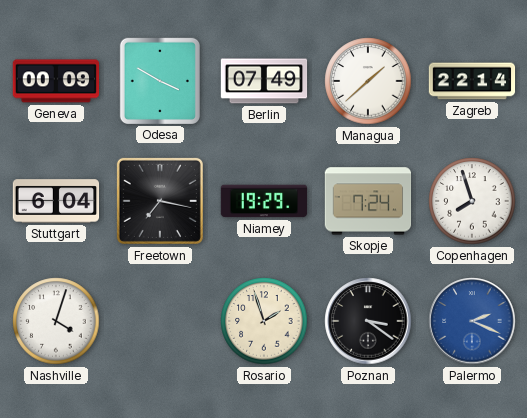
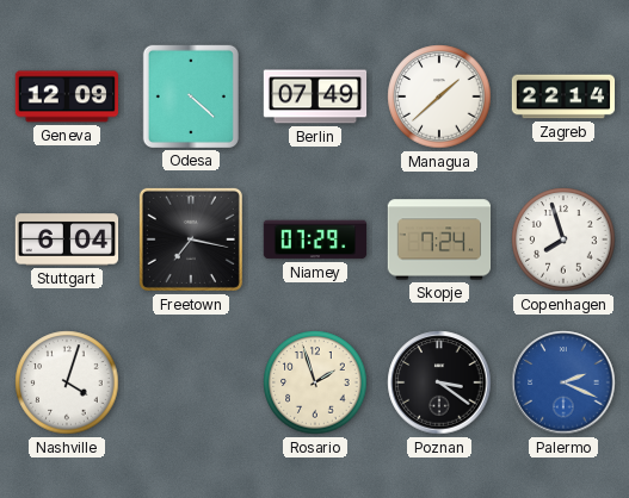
Geneva: 00:09 -> 12:09
Odesa: 3:50 -> 4:22
Niamey: 19:29 -> 07:29
